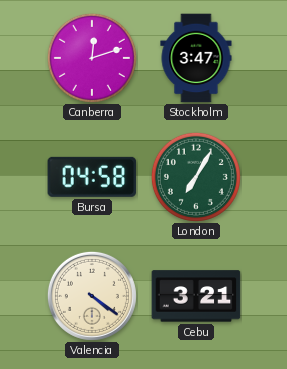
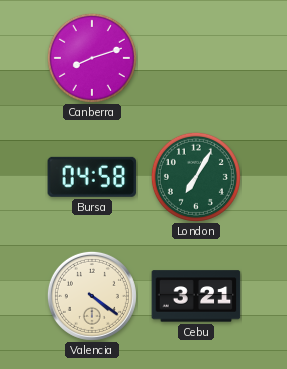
Canberra: 12:12 -> 8:12
Stockholm: 3:47 -> none
